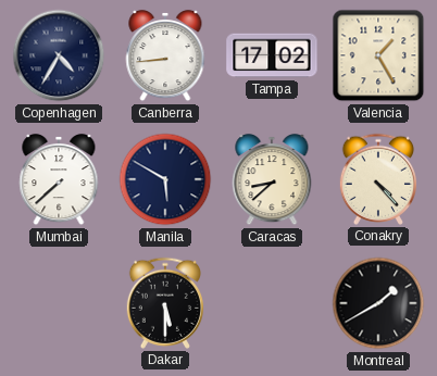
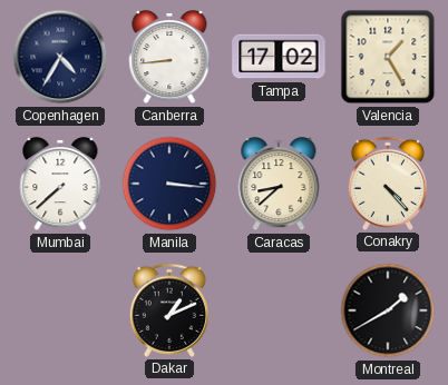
Manila: 5:50 -> 3:16
Dakar: 5:30 -> 1:11
